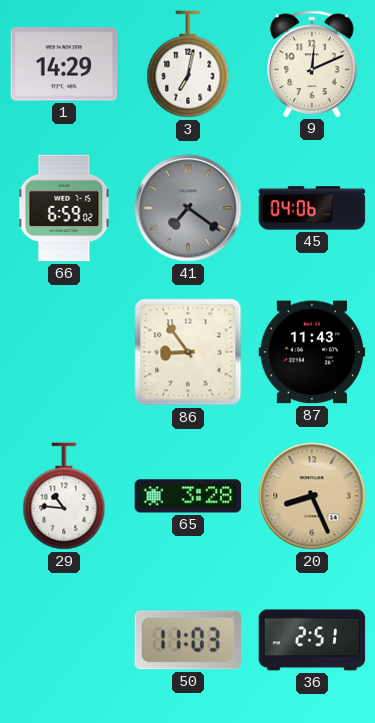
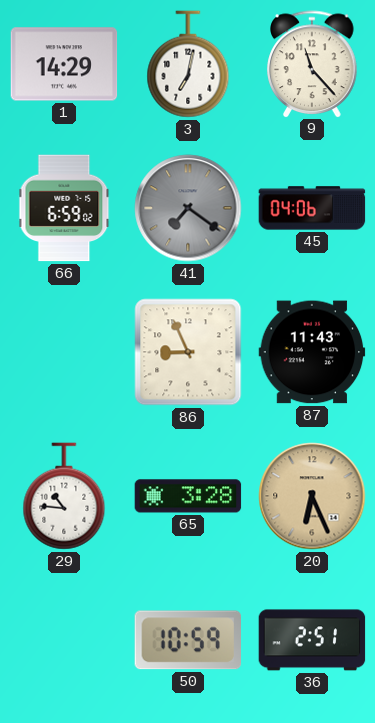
9: 12:11 -> 11:23
86: 8:54 -> 8:56
20: 8:26 -> 6:26
50: 11:03 -> 10:59
